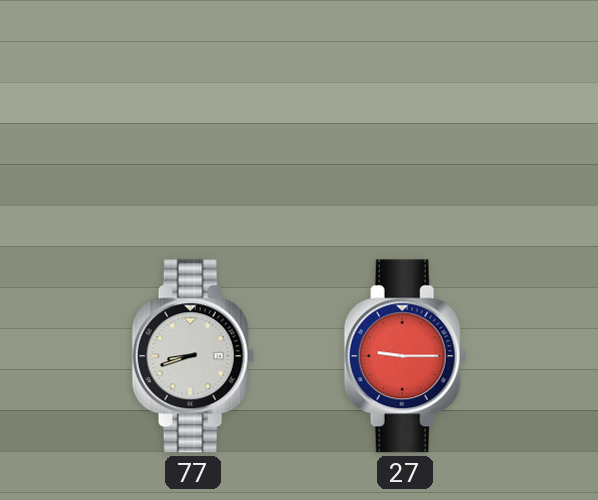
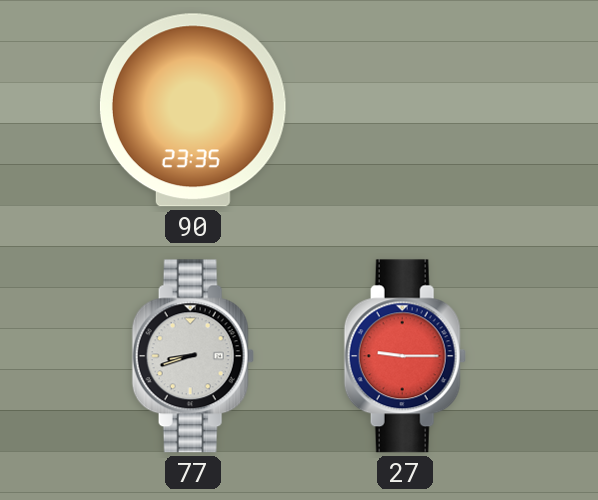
90: none -> 23:35
